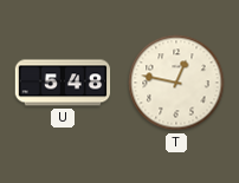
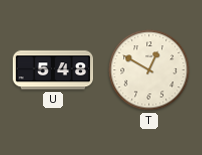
T: 12:47 -> 12:50
